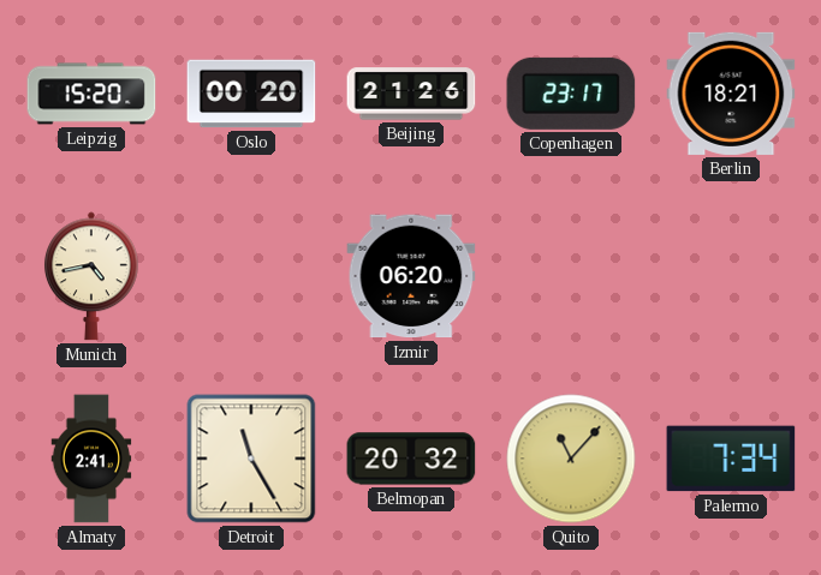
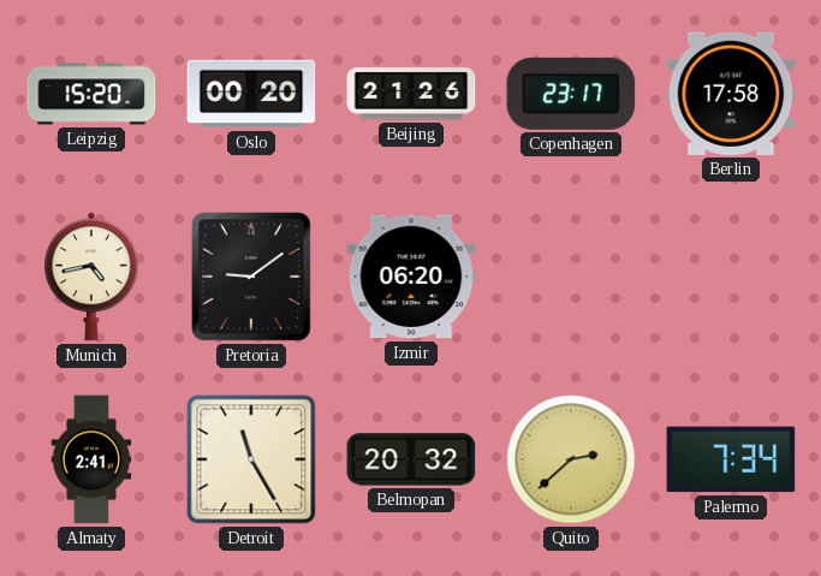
Berlin: 18:21 -> 17:58
Pretoria: none -> 9:09
Quito: 11:07 -> 2:38
